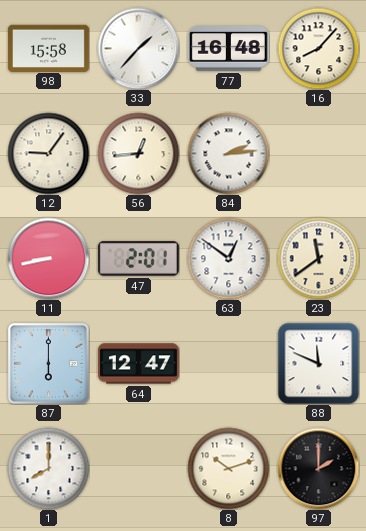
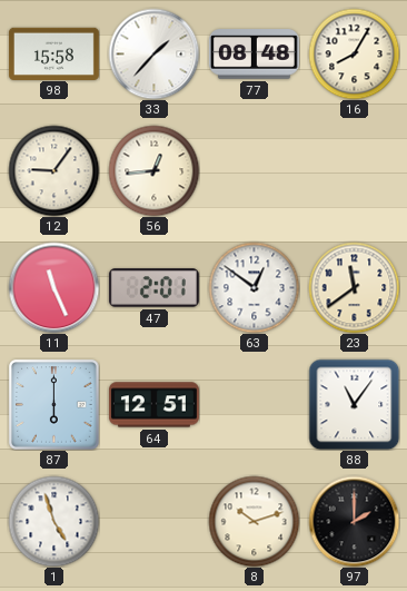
77: 16:48 -> 08:48
16: 8:07 -> 8:05
84: 2:14 -> none
11: 8:43 -> 11:26
64: 12:47 -> 12:51
88: 11:49 -> 11:06
1: 8:00 -> 4:57
